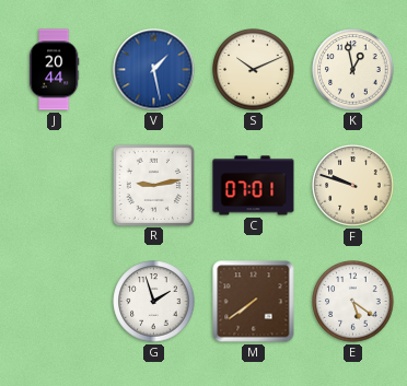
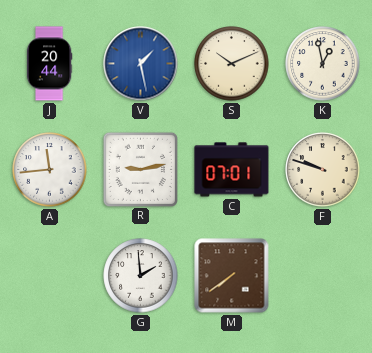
A: none -> 11:44
G: 1:57 -> 1:59
E: 5:21 -> none
